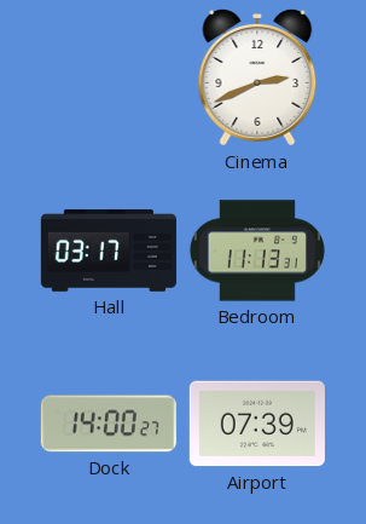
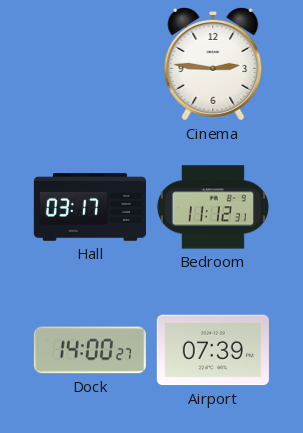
Cinema: 2:41 -> 2:46
Bedroom: 11:13 -> 11:12
